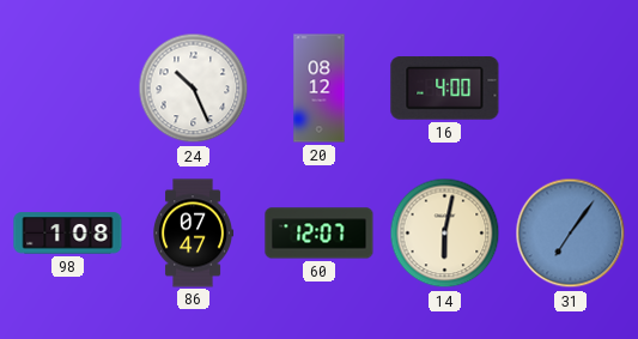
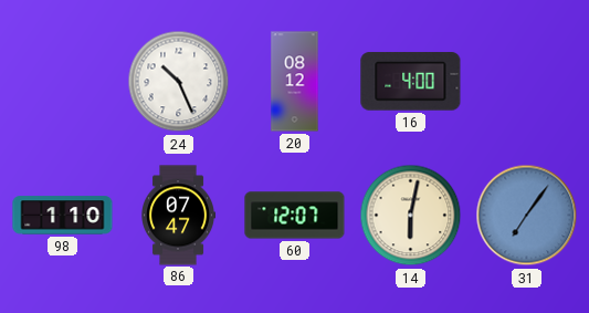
98: 1:08 -> 1:10
